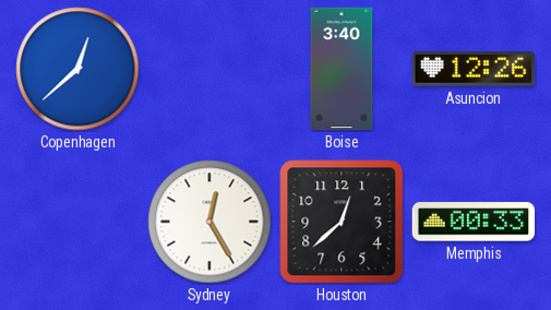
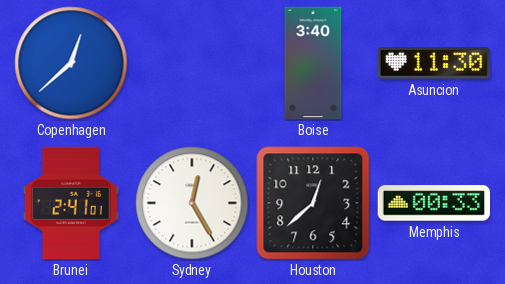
Asuncion: 12:26 -> 11:30
Brunei: none -> 2:41
